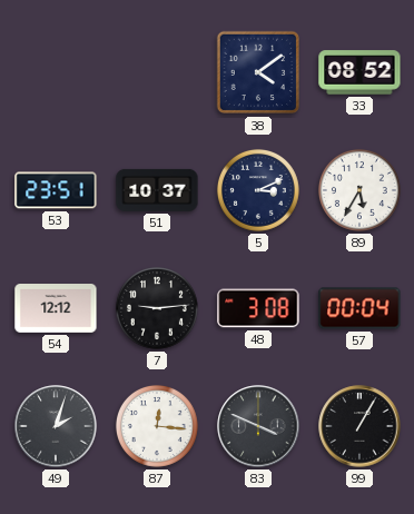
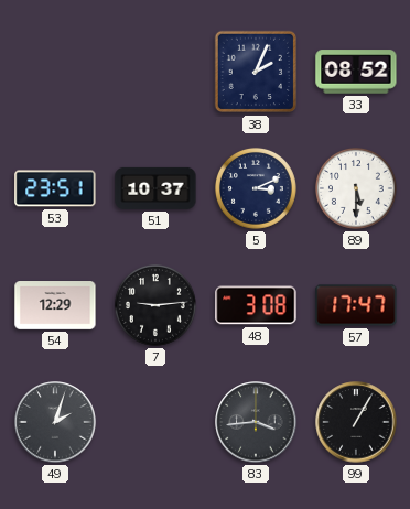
38: 4:09 -> 2:04
89: 5:35 -> 5:30
54: 12:12 -> 12:29
57: 00:04 -> 17:47
87: 12:16 -> none
83: 3:49 -> 3:44
